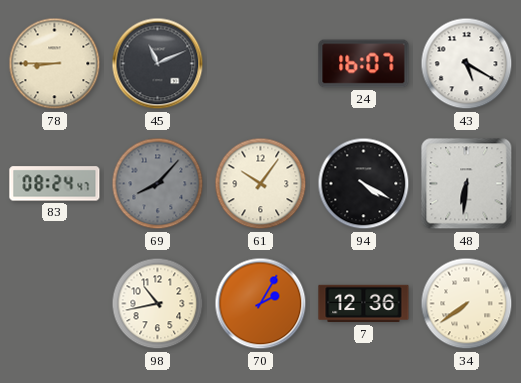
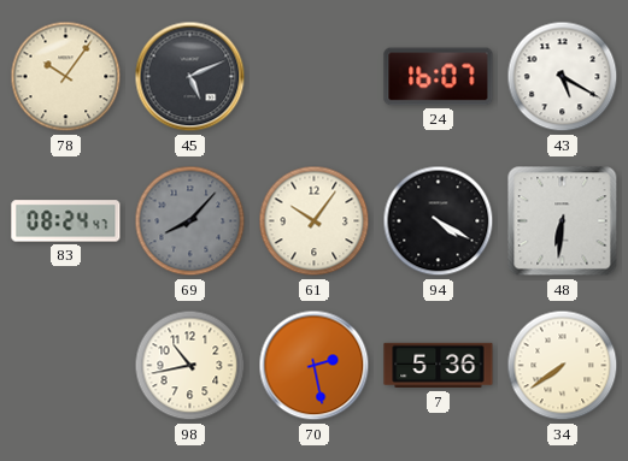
78: 8:45 -> 10:06
45: 11:11 -> 5:11
70: 2:05 -> 2:28
7: 12:36 -> 5:36
